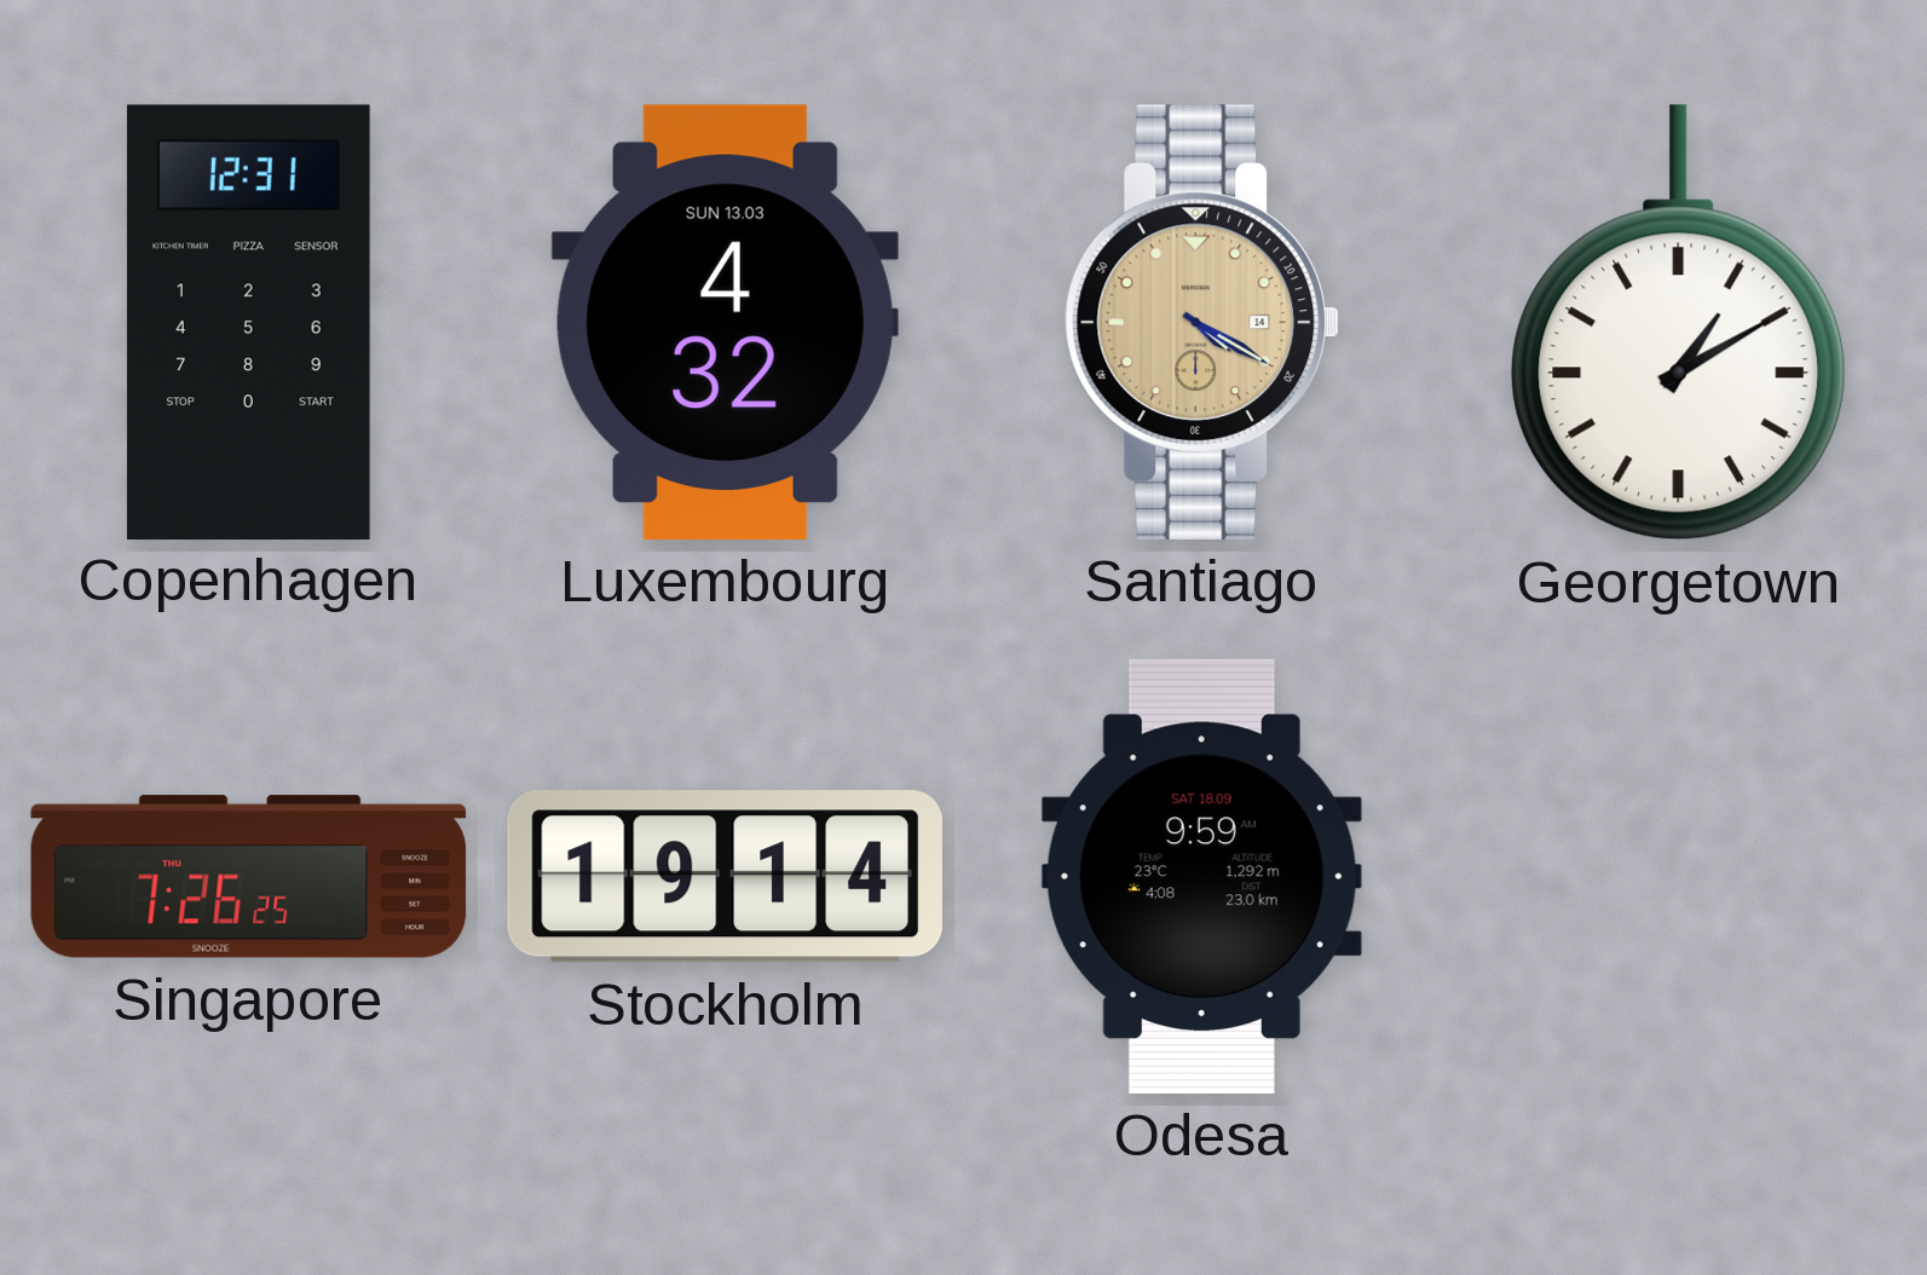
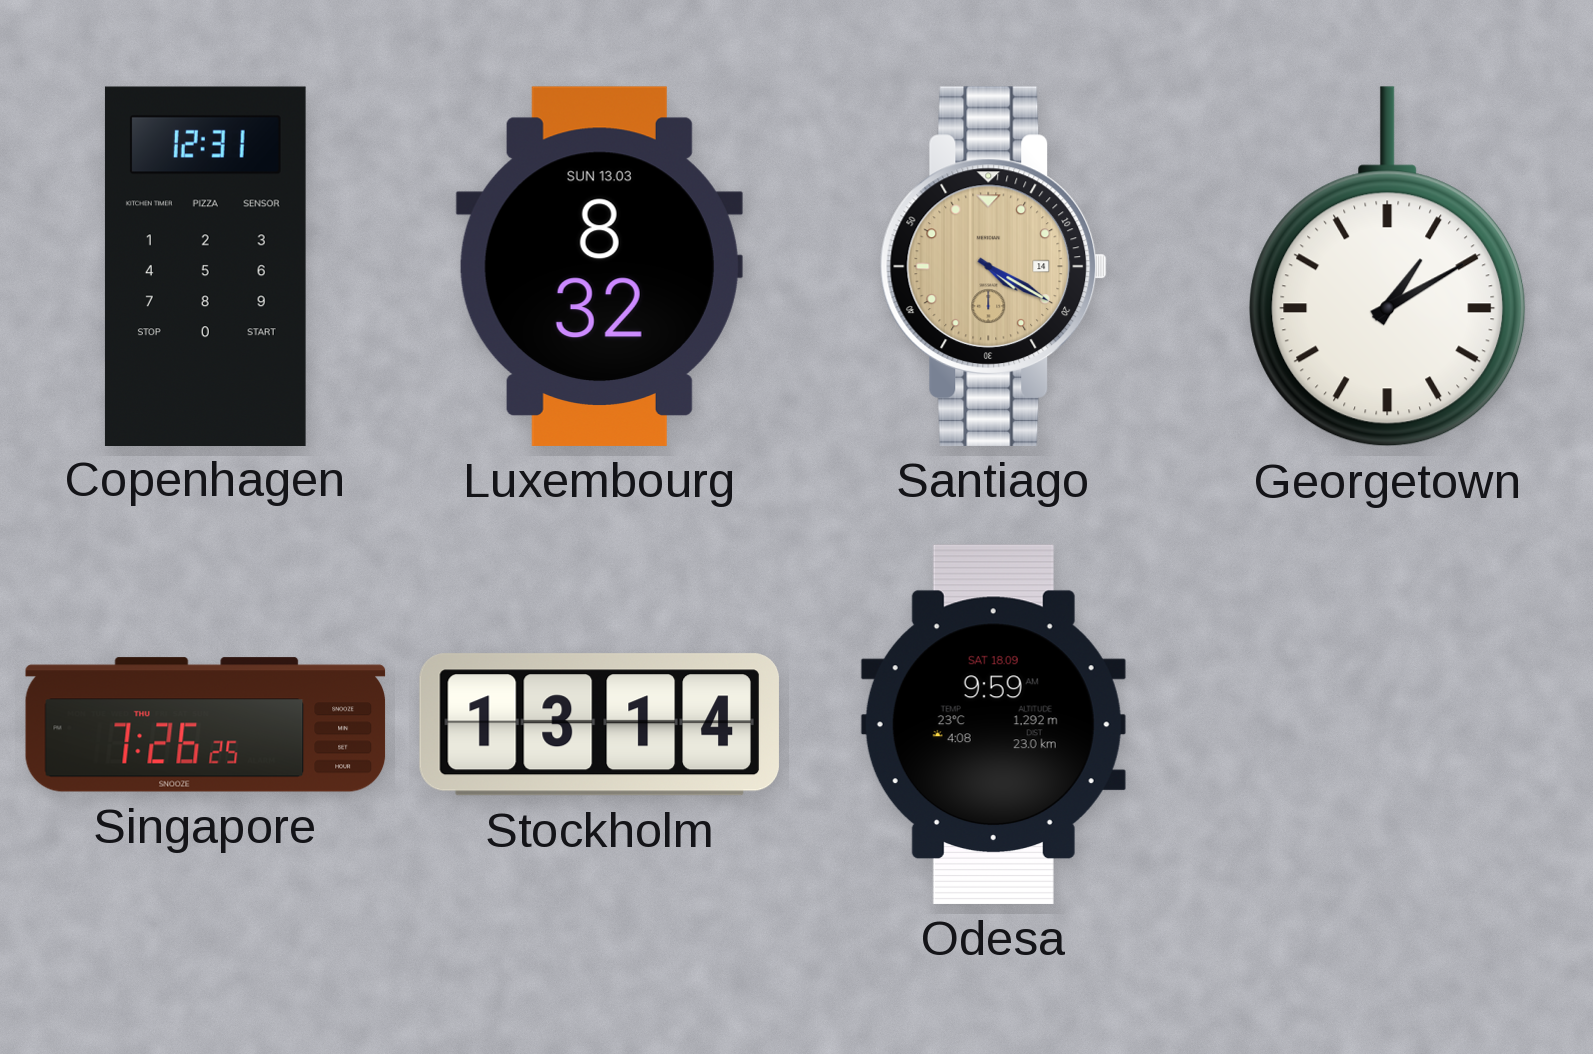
Luxembourg: 4:32 -> 8:32
Stockholm: 19:14 -> 13:14
